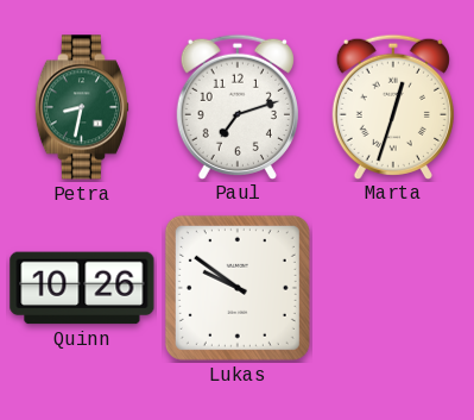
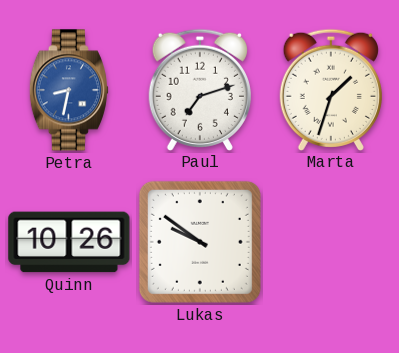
Petra dial: green -> blue
Marta: 12:33 -> 1:33
